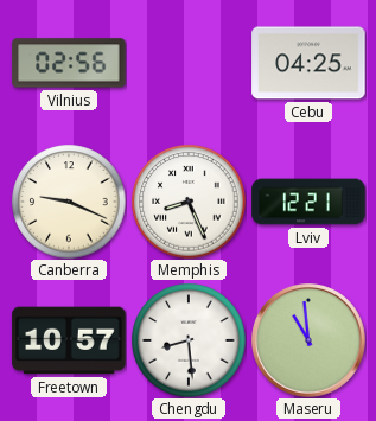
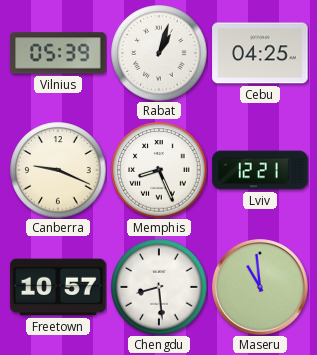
Vilnius: 02:56 -> 05:39
Rabat: none -> 1:03
